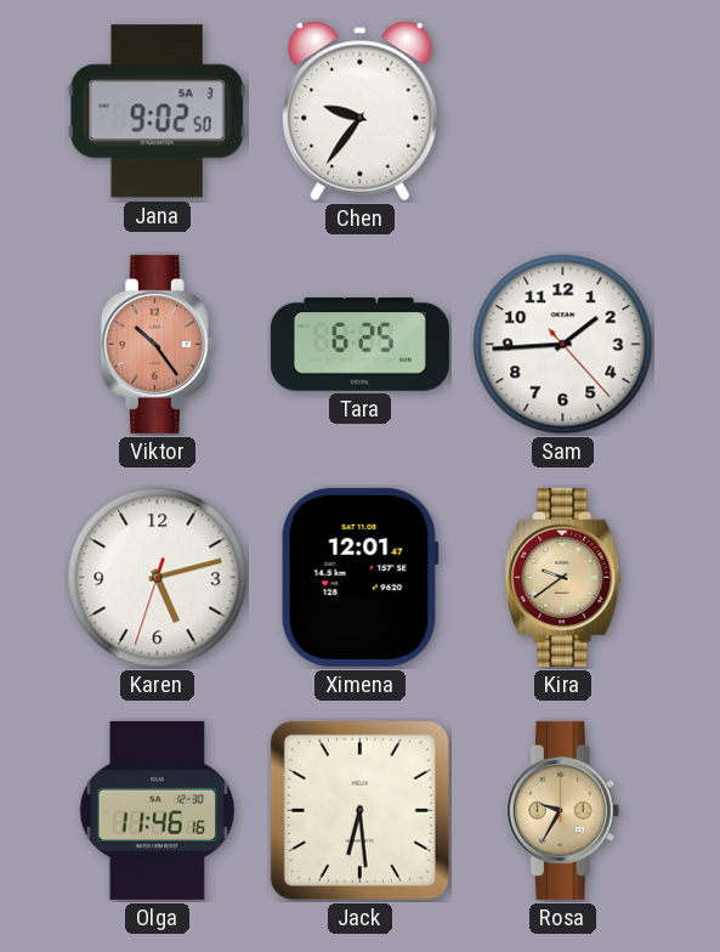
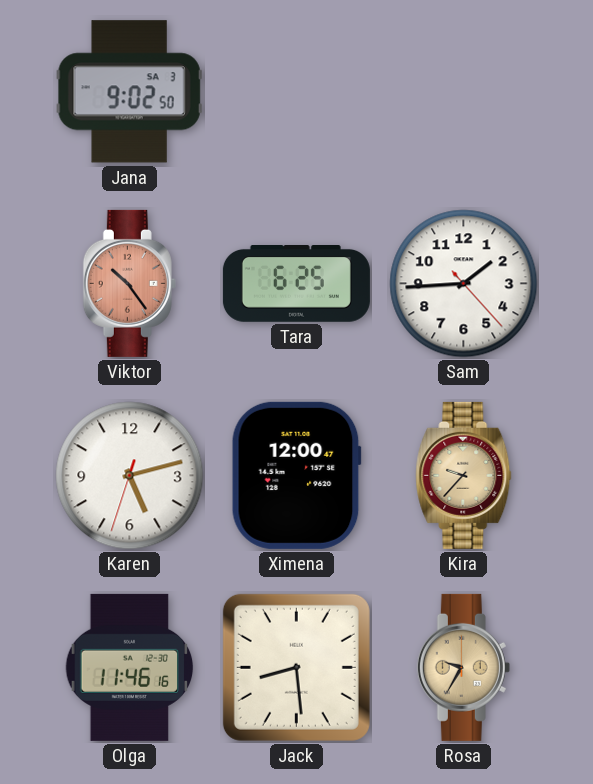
Chen: 9:36 -> none
Ximena: 12:01 -> 12:00
Kira: 9:39 -> 9:37
Jack: 6:29 -> 8:29
